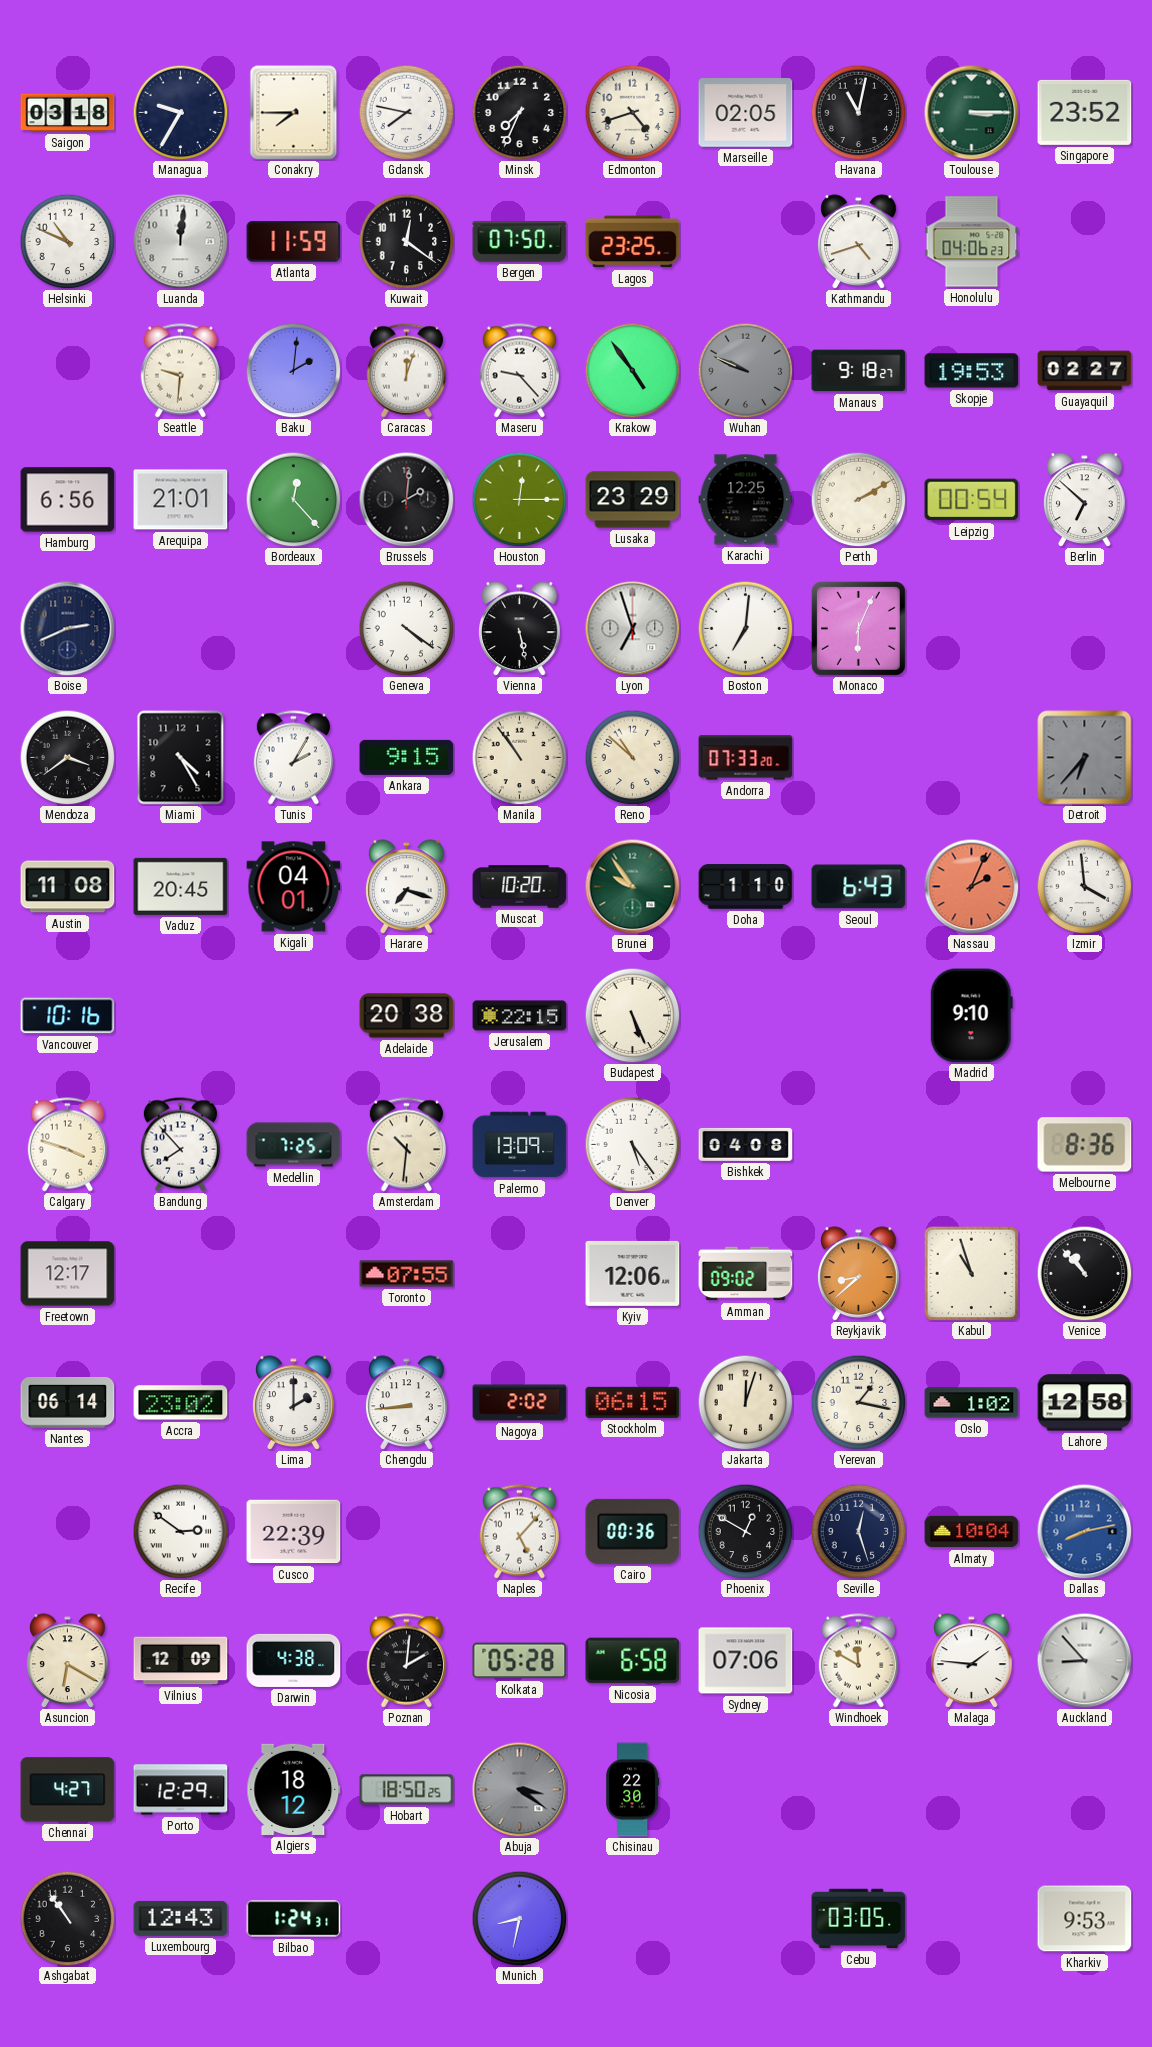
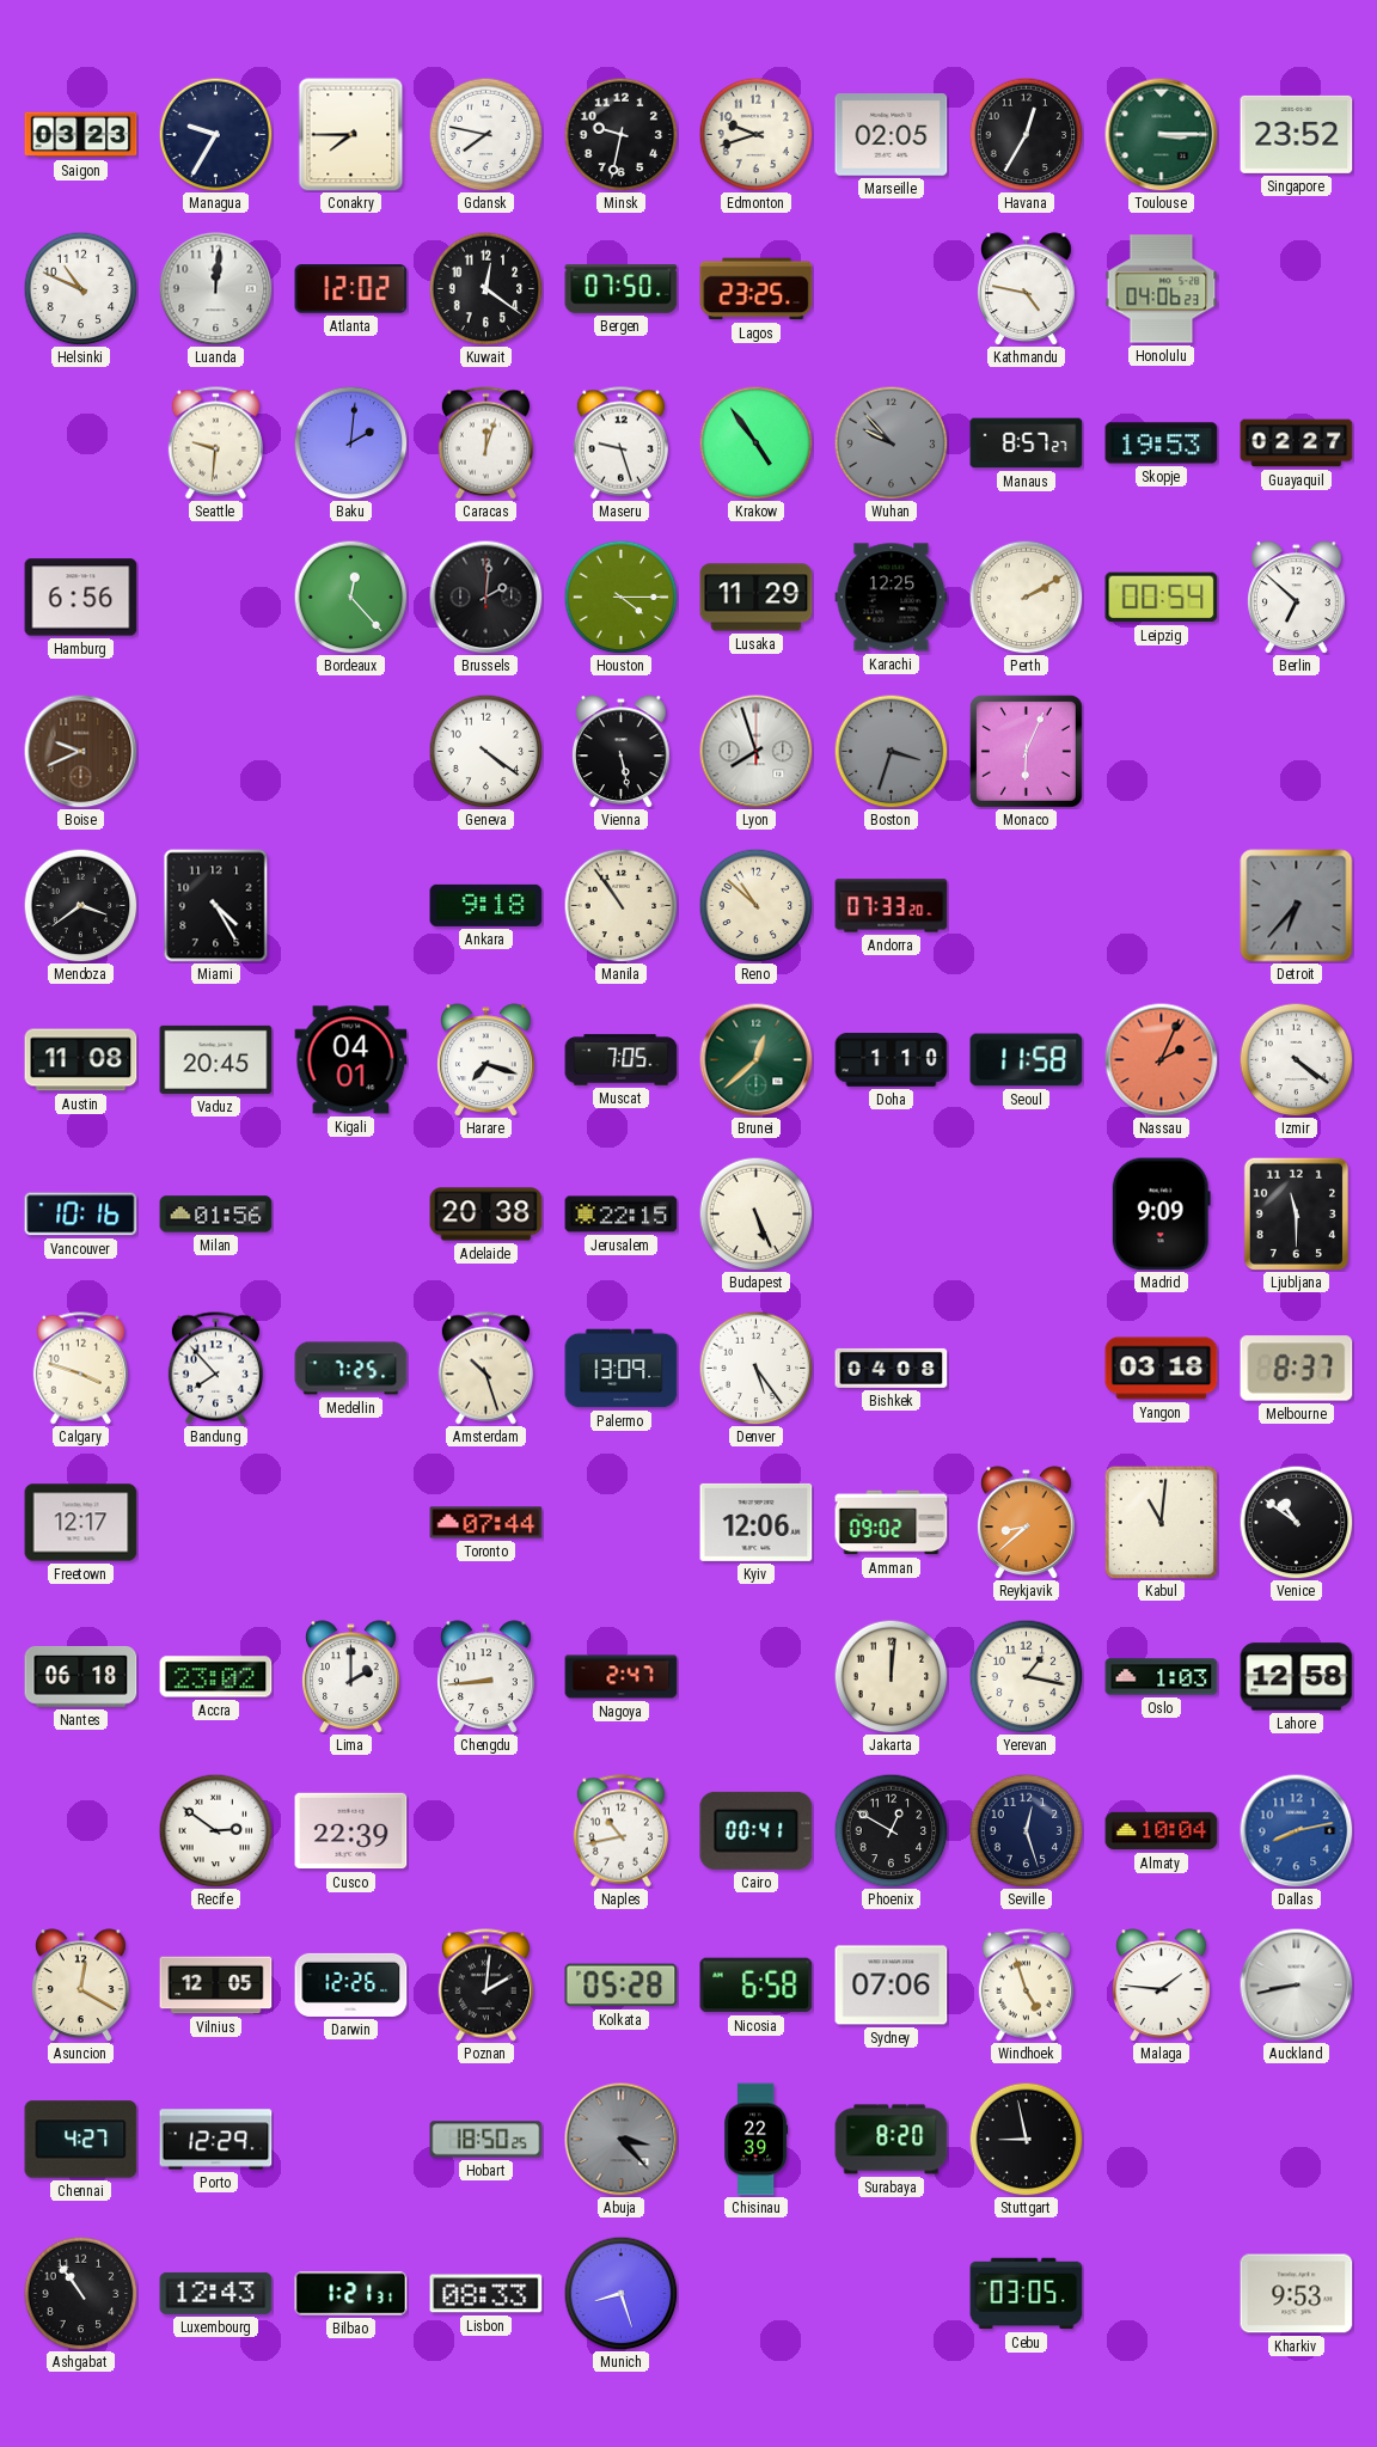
Saigon: 03:18 -> 03:23
Minsk: 7:34 -> 9:32
Edmonton: 4:42 -> 9:42
Havana: 11:02 -> 12:35
Atlanta: 11:59 -> 12:02
Kathmandu: 4:42 -> 4:47
Maseru: 9:23 -> 9:27
Wuhan: 9:49 -> 9:53
Manaus: 9:18 -> 8:57
Arequipa: 21:01 -> none
Houston: 12:15 -> 4:15
Lusaka: 23:29 -> 11:29
Boise: 2:41 -> 9:41
Boise dial: navy -> brown
Lyon: 6:57 -> 7:57
Boston: 7:01 -> 3:33
Boston dial: white -> grey
Tunis: 2:05 -> none
Ankara: 9:15 -> 9:18
Muscat: 10:20 -> 7:05
Brunei: 9:54 -> 12:38
Seoul: 6:43 -> 11:58
Izmir: 3:59 -> 4:21
Milan: none -> 01:56
Madrid: 9:10 -> 9:09
Ljubljana: none -> 11:30
Amsterdam: 10:31 -> 10:27
Yangon: none -> 03:18
Melbourne: 8:36 -> 8:37
Toronto: 07:55 -> 07:44
Kabul: 10:57 -> 11:01
Venice: 10:53 -> 10:51
Nantes: 06:14 -> 06:18
Nagoya: 2:02 -> 2:47
Stockholm: 06:15 -> none
Jakarta: 12:03 -> 12:01
Oslo: 1:02 -> 1:03
Naples: 5:07 -> 10:43
Cairo: 00:36 -> 00:41
Asuncion: 6:20 -> 12:20
Vilnius: 12:09 -> 12:05
Darwin: 4:38 -> 12:26
Windhoek: 11:50 -> 4:57
Auckland: 8:53 -> 8:43
Algiers: 18:12 -> none
Abuja: 3:21 -> 3:23
Chisinau: 22:30 -> 22:39
Surabaya: none -> 8:20
Stuttgart: none -> 8:58
Bilbao: 1:24 -> 1:21
Lisbon: none -> 08:33
Munich: 8:32 -> 8:27
